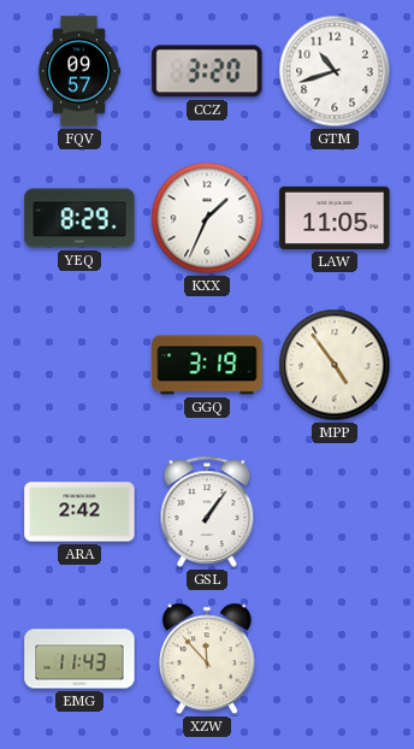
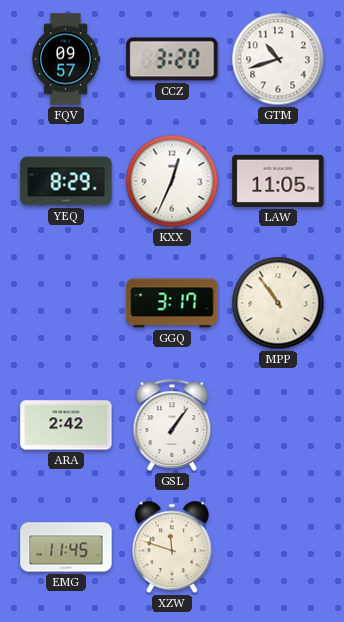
KXX: 1:34 -> 12:34
GGQ: 3:19 -> 3:17
MPP: 4:54 -> 10:54
EMG: 11:43 -> 11:45
XZW: 11:53 -> 11:48
